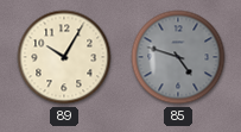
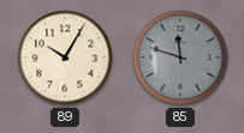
85: 4:48 -> 11:48
